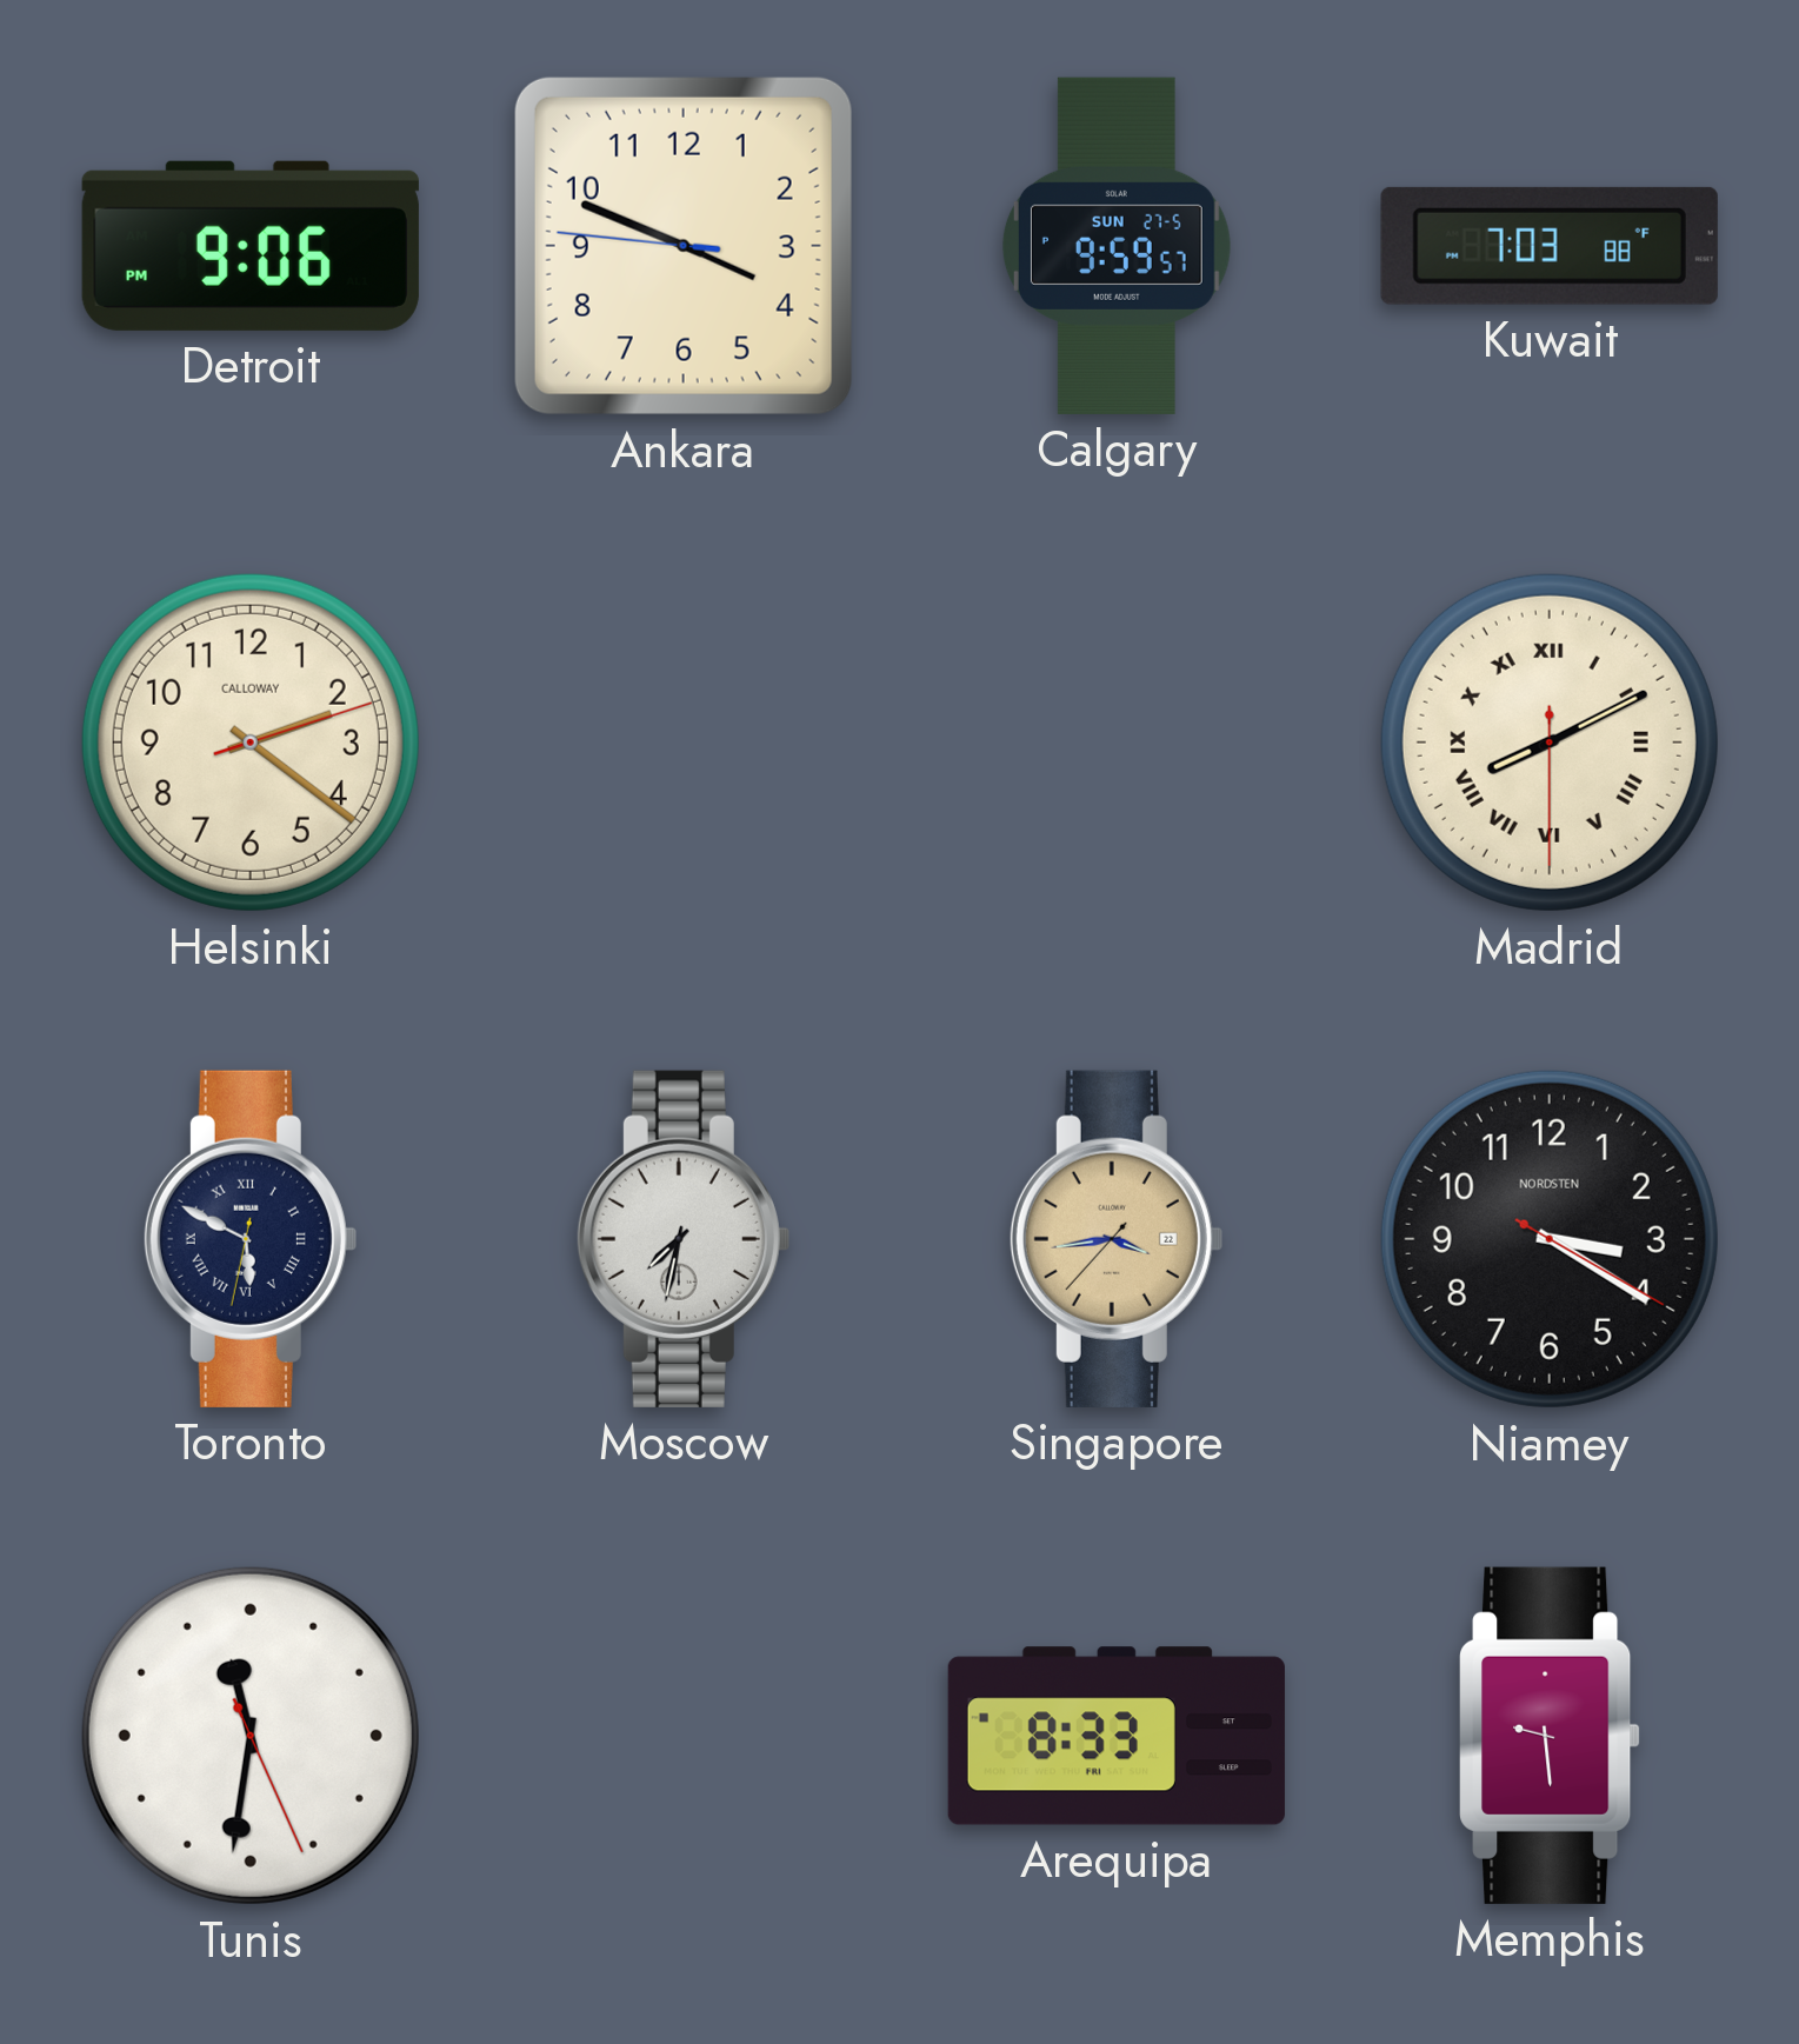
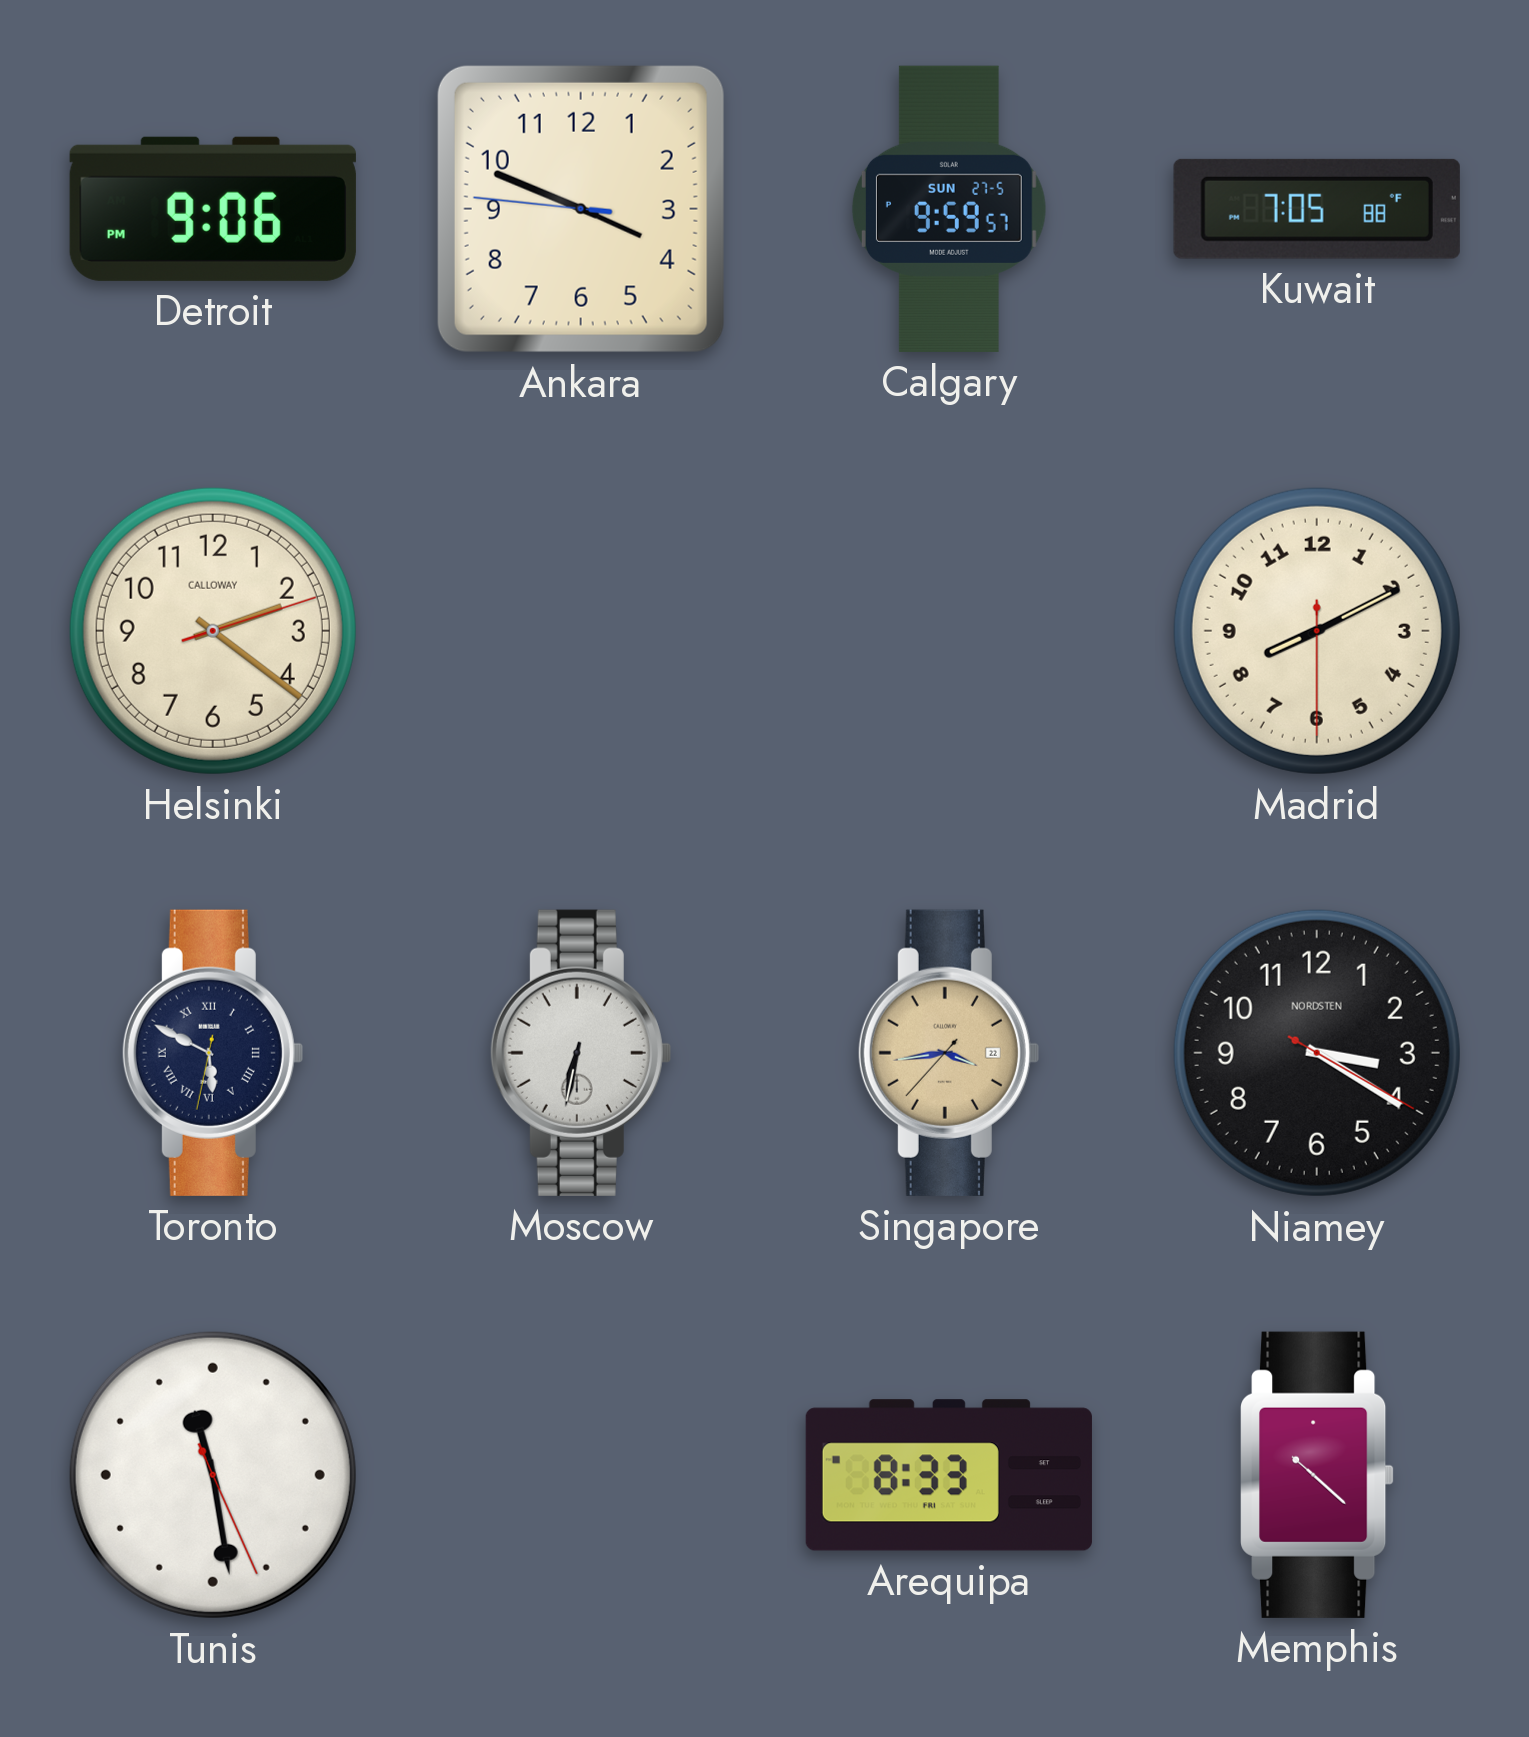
Kuwait: 7:03 -> 7:05
Madrid numerals: Roman -> Arabic
Moscow: 7:32 -> 6:32
Tunis: 11:31 -> 11:28
Memphis: 9:29 -> 10:22
